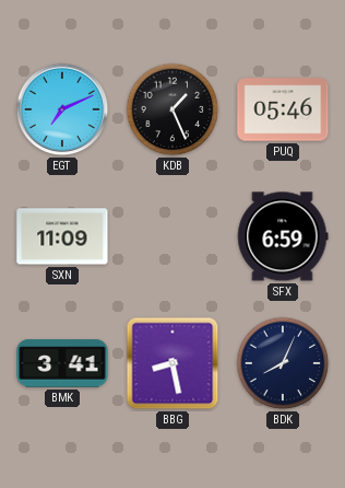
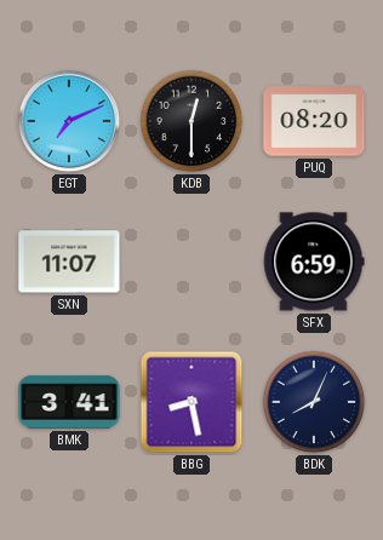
KDB: 1:26 -> 12:30
PUQ: 05:46 -> 08:20
SXN: 11:09 -> 11:07
